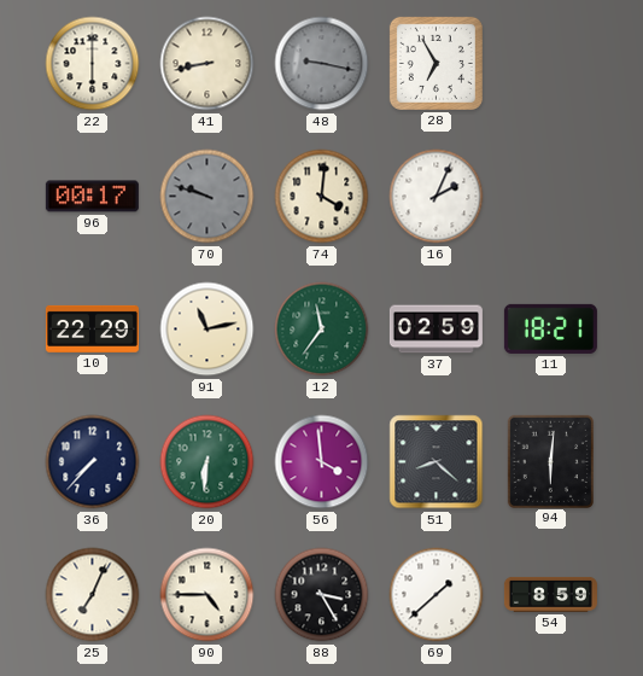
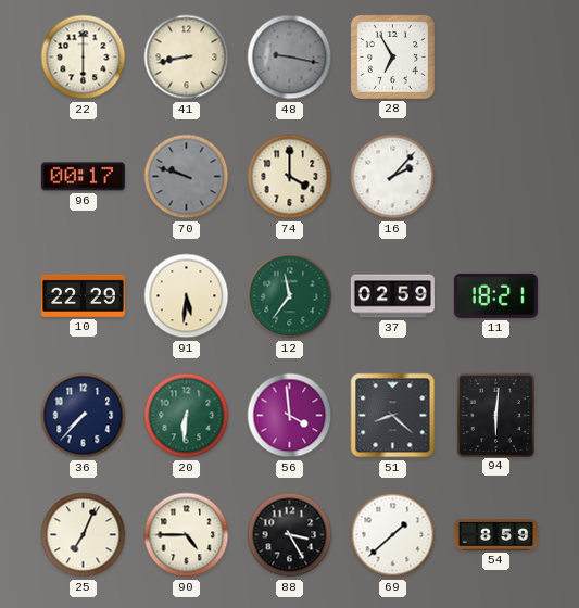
74: 4:01 -> 4:00
16: 2:04 -> 2:07
91: 11:13 -> 5:31
